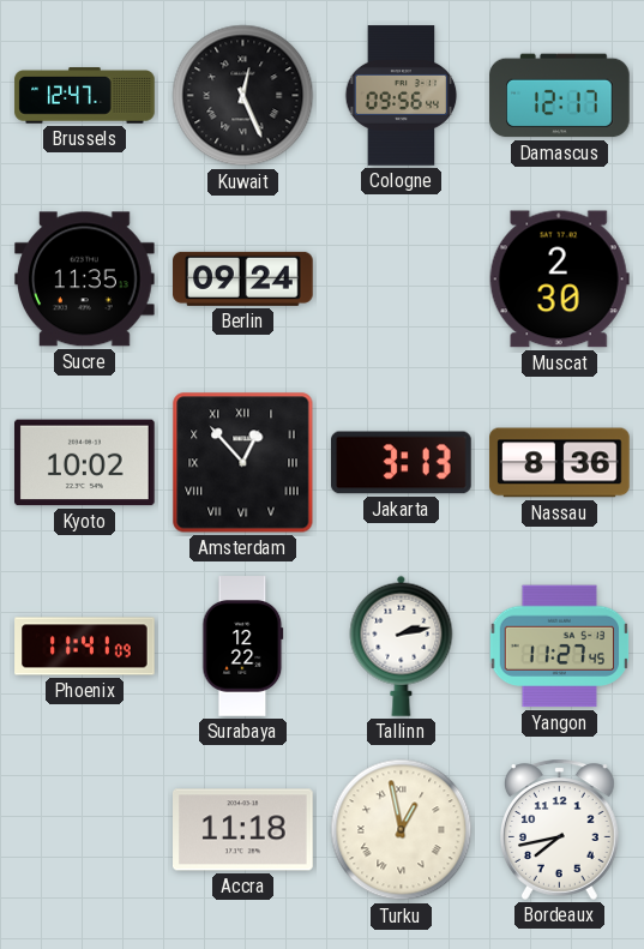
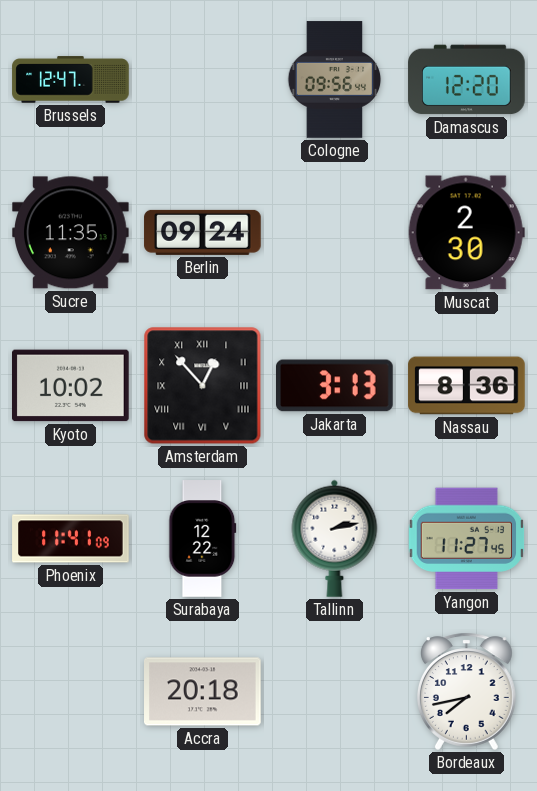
Kuwait: 12:26 -> none
Damascus: 12:17 -> 12:20
Accra: 11:18 -> 20:18
Turku: 12:58 -> none
